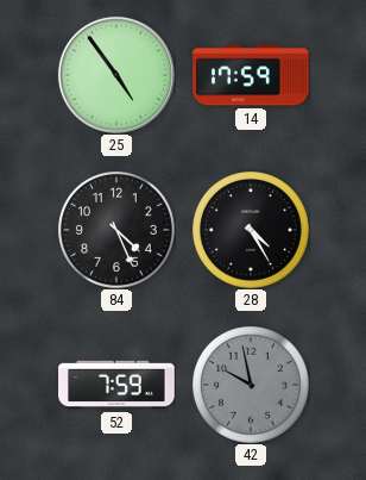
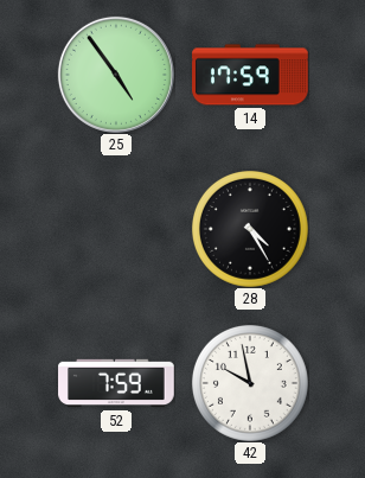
84: 4:26 -> none
42 dial: grey -> white
